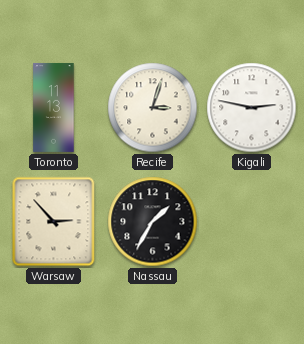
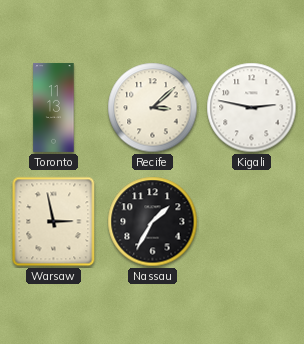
Recife: 3:03 -> 3:08
Warsaw: 2:53 -> 2:58
